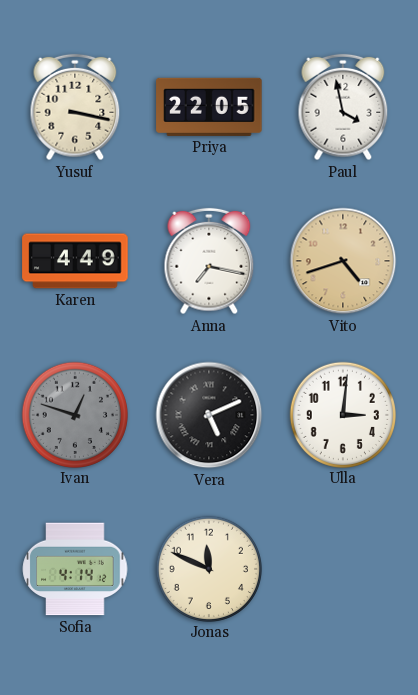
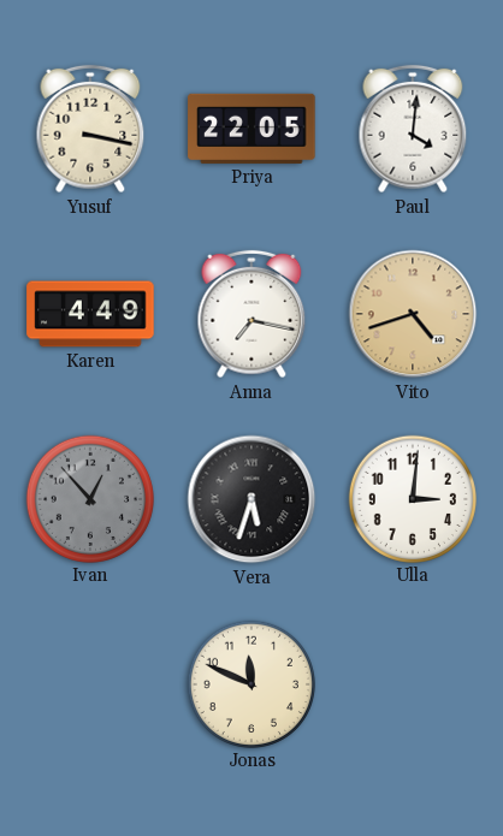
Paul: 3:58 -> 4:01
Ivan: 12:48 -> 12:53
Vera: 5:11 -> 5:33
Sofia: 4:14 -> none
